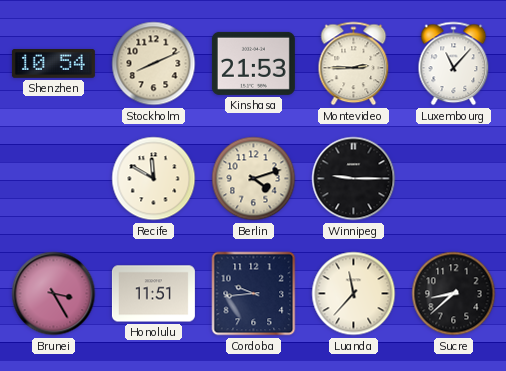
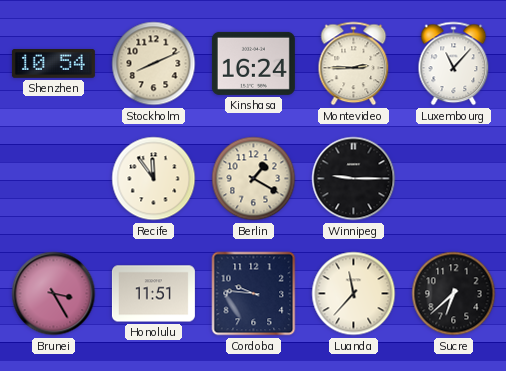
Kinshasa: 21:53 -> 16:24
Recife: 11:50 -> 11:54
Berlin: 4:12 -> 1:20
Cordoba: 9:44 -> 9:46
Sucre: 8:38 -> 6:38
